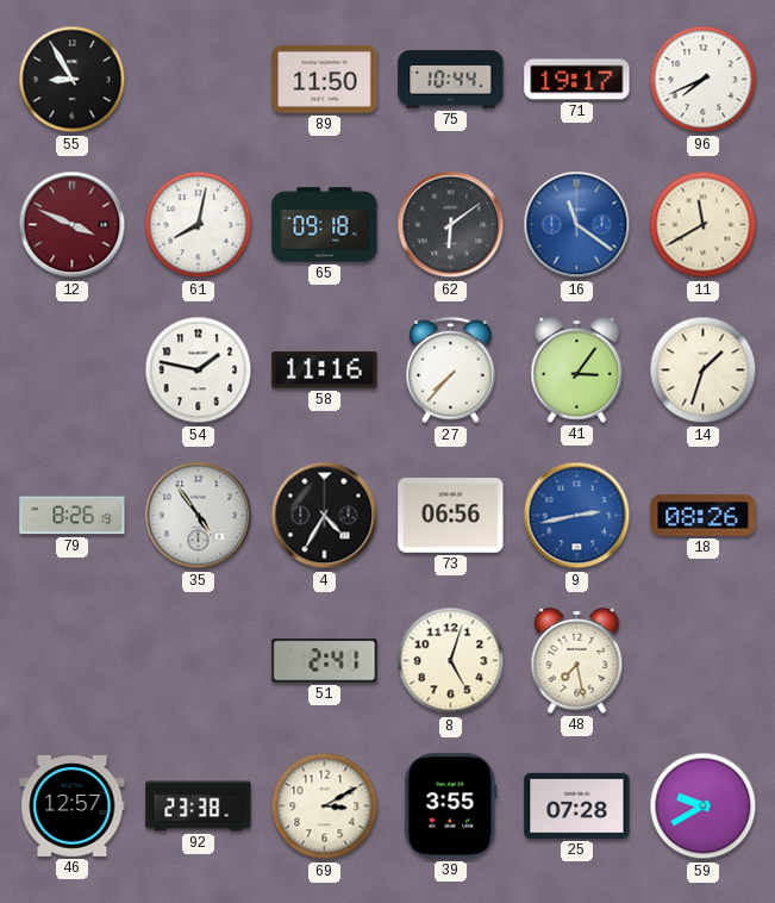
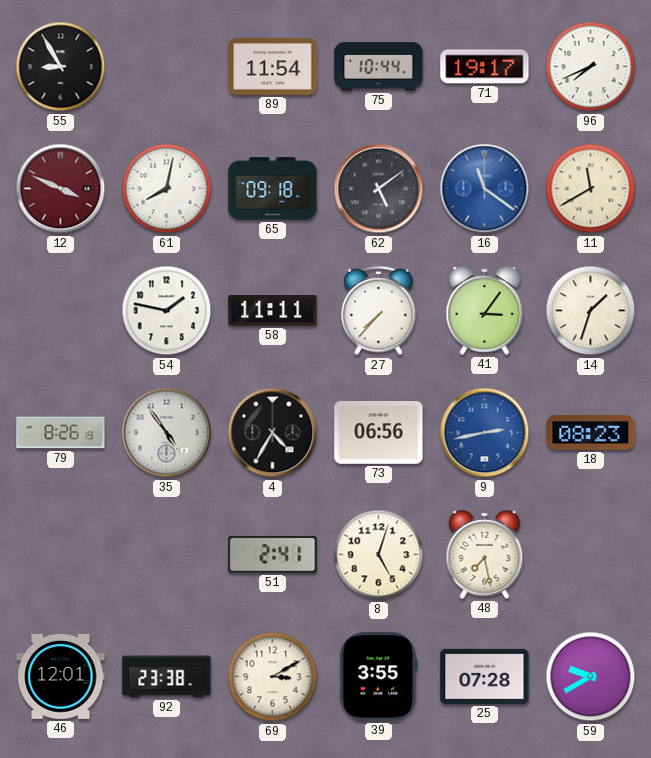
89: 11:50 -> 11:54
62: 6:09 -> 5:09
58: 11:16 -> 11:11
18: 08:26 -> 08:23
46: 12:57 -> 12:01
